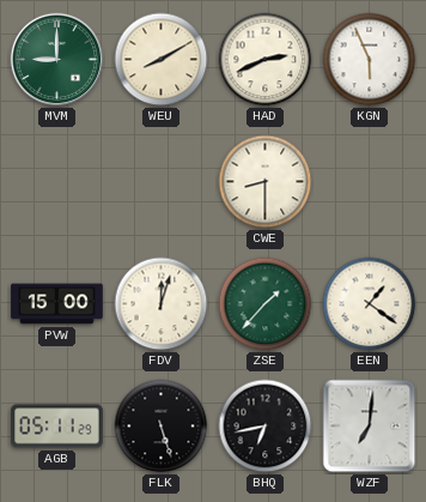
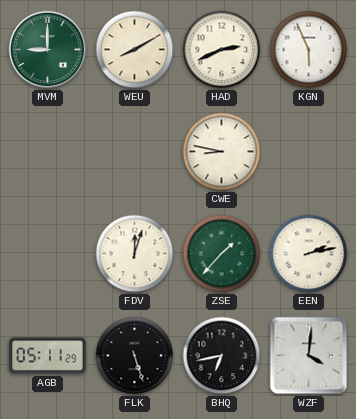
CWE: 8:30 -> 8:47
PVW: 15:00 -> none
EEN: 1:21 -> 2:13
WZF: 7:01 -> 4:01
